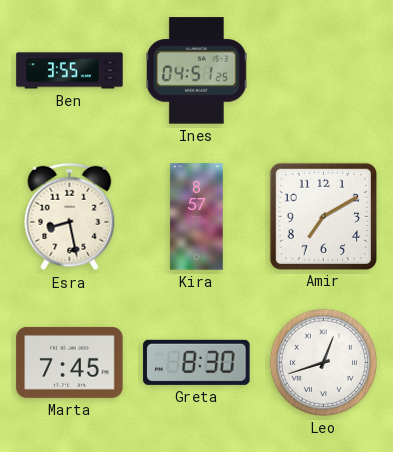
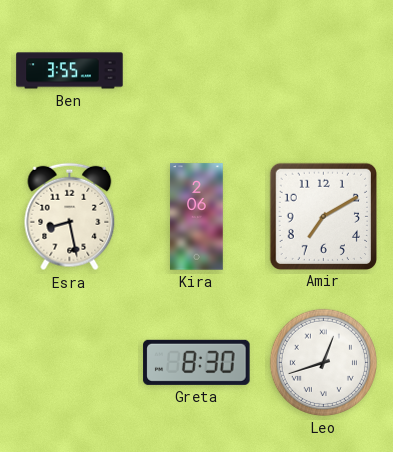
Ines: 04:51 -> none
Kira: 8:57 -> 2:06
Marta: 7:45 -> none
